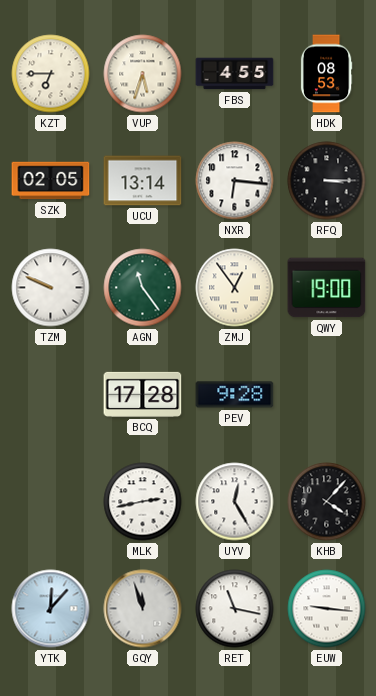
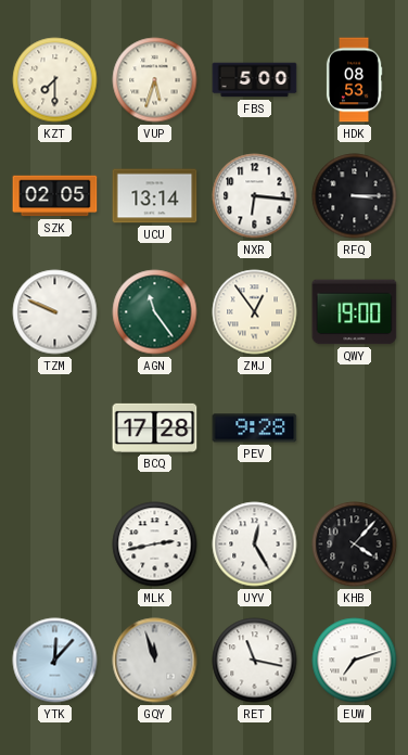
KZT: 6:45 -> 7:30
FBS: 4:55 -> 5:00
EUW: 9:16 -> 7:12
